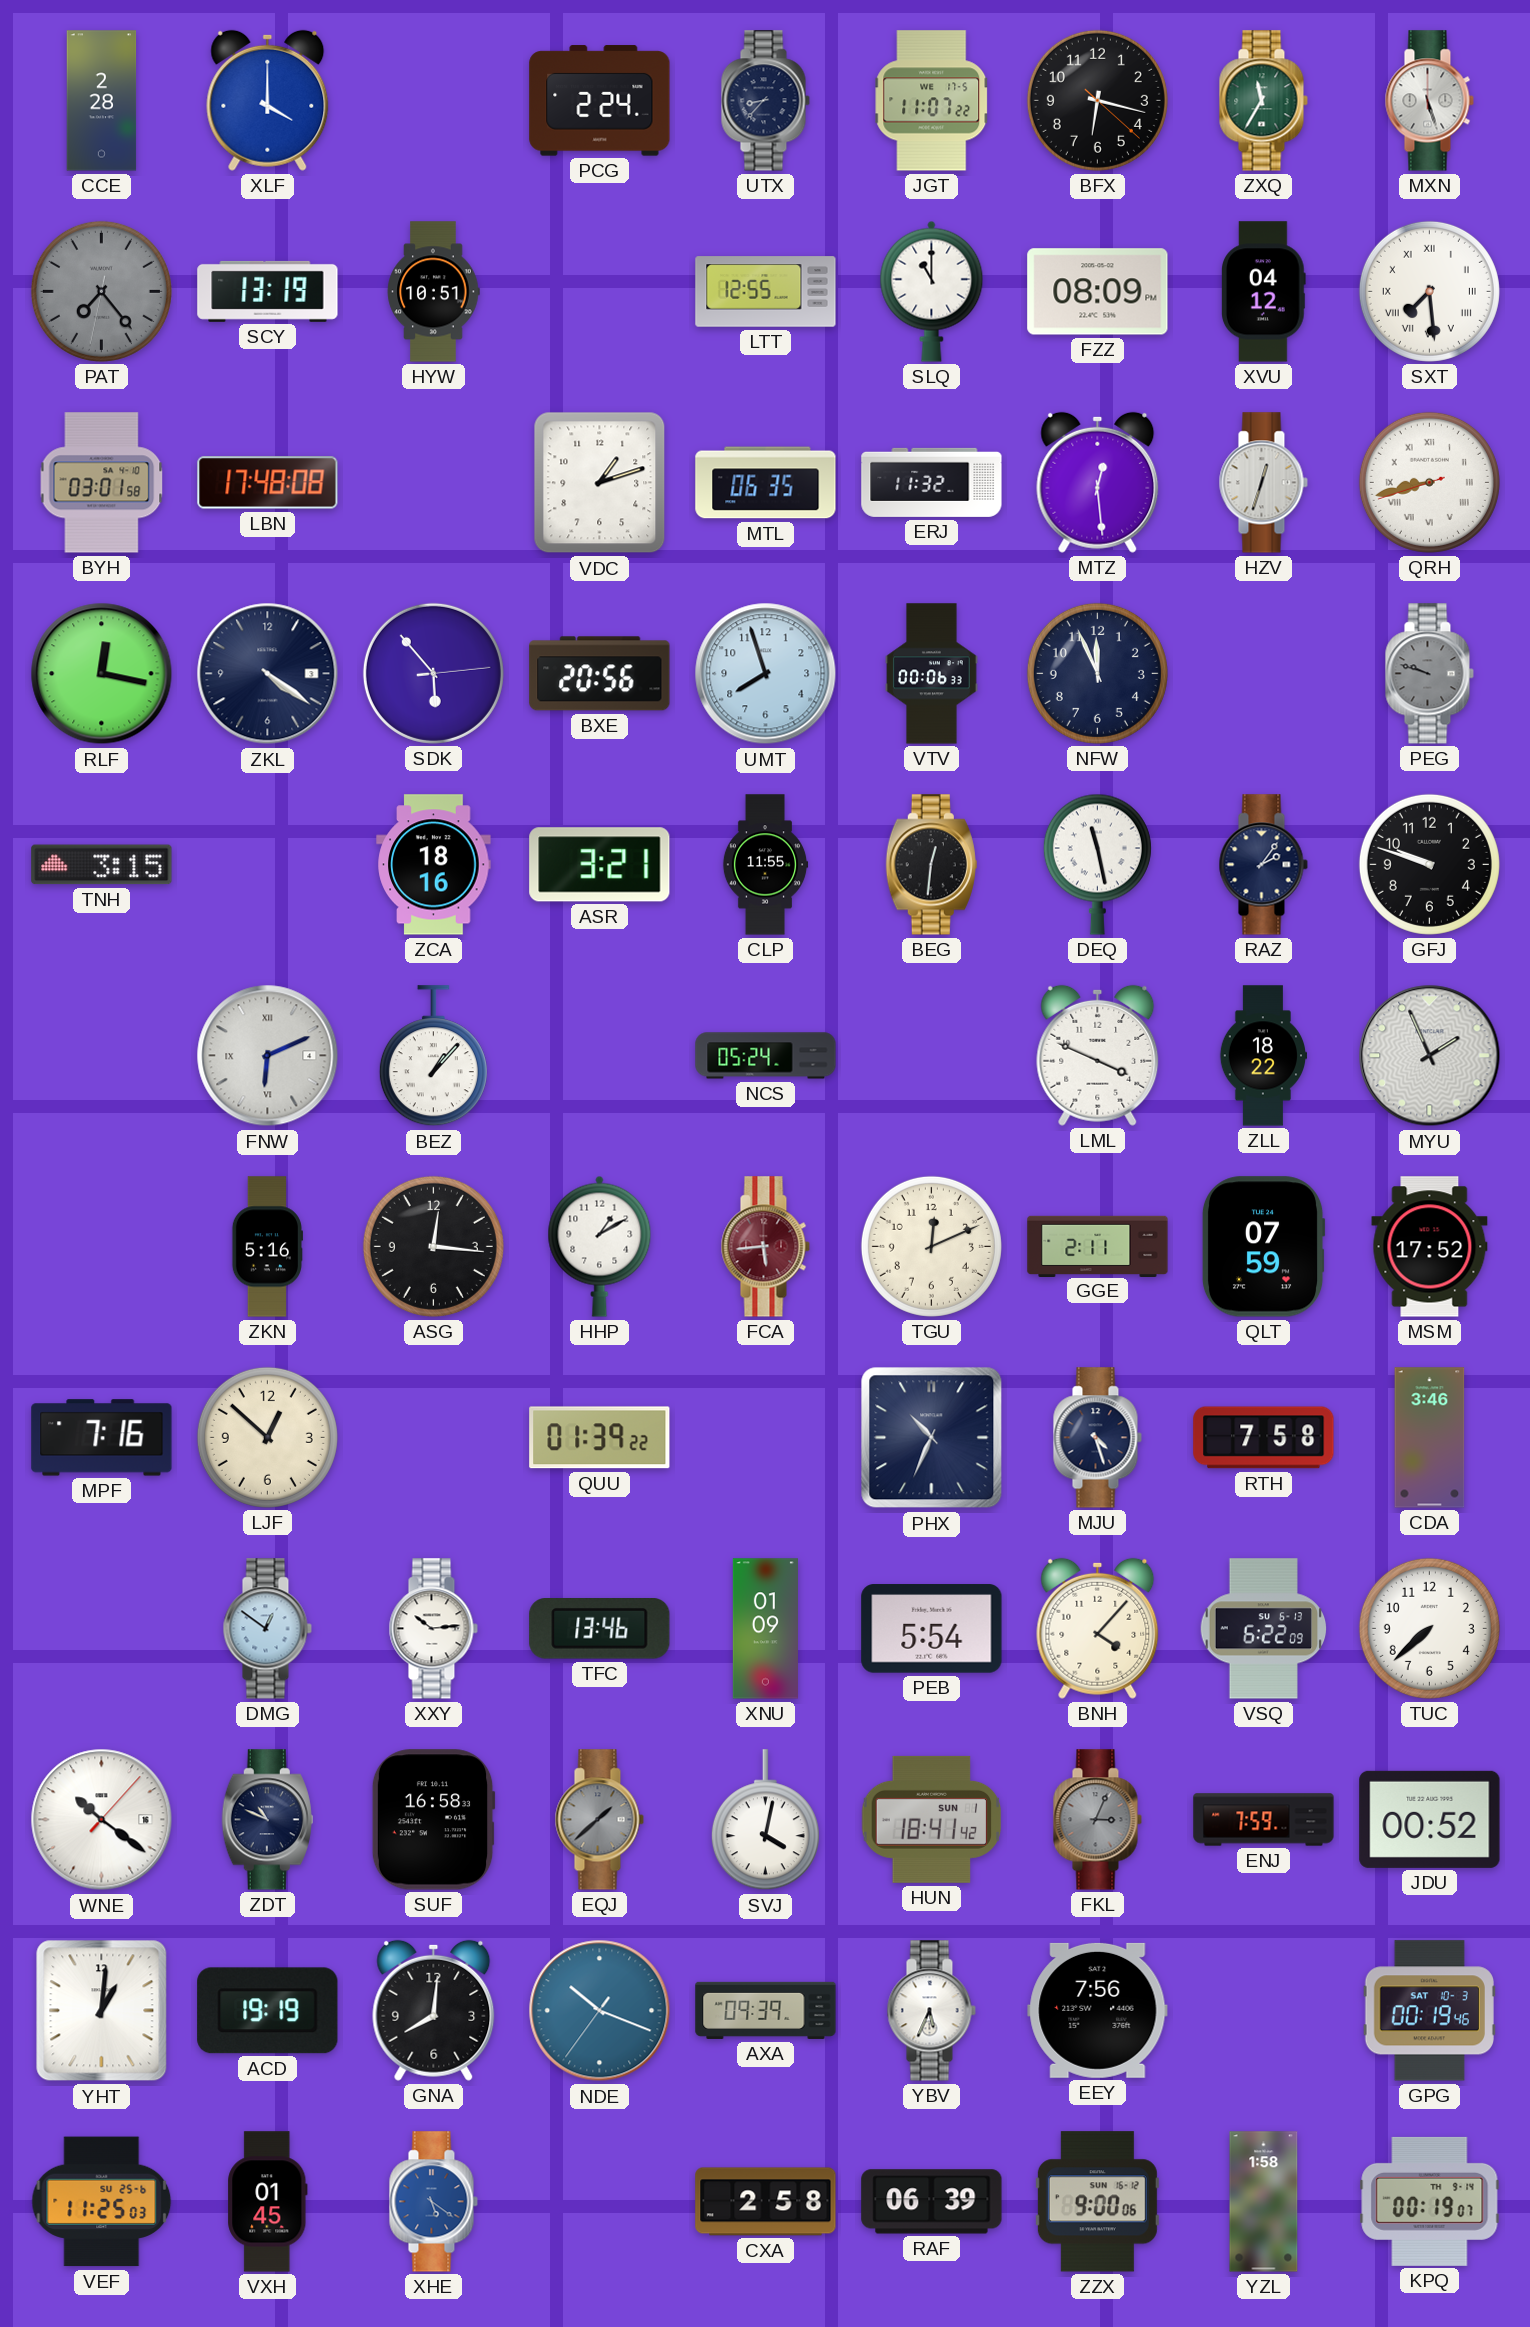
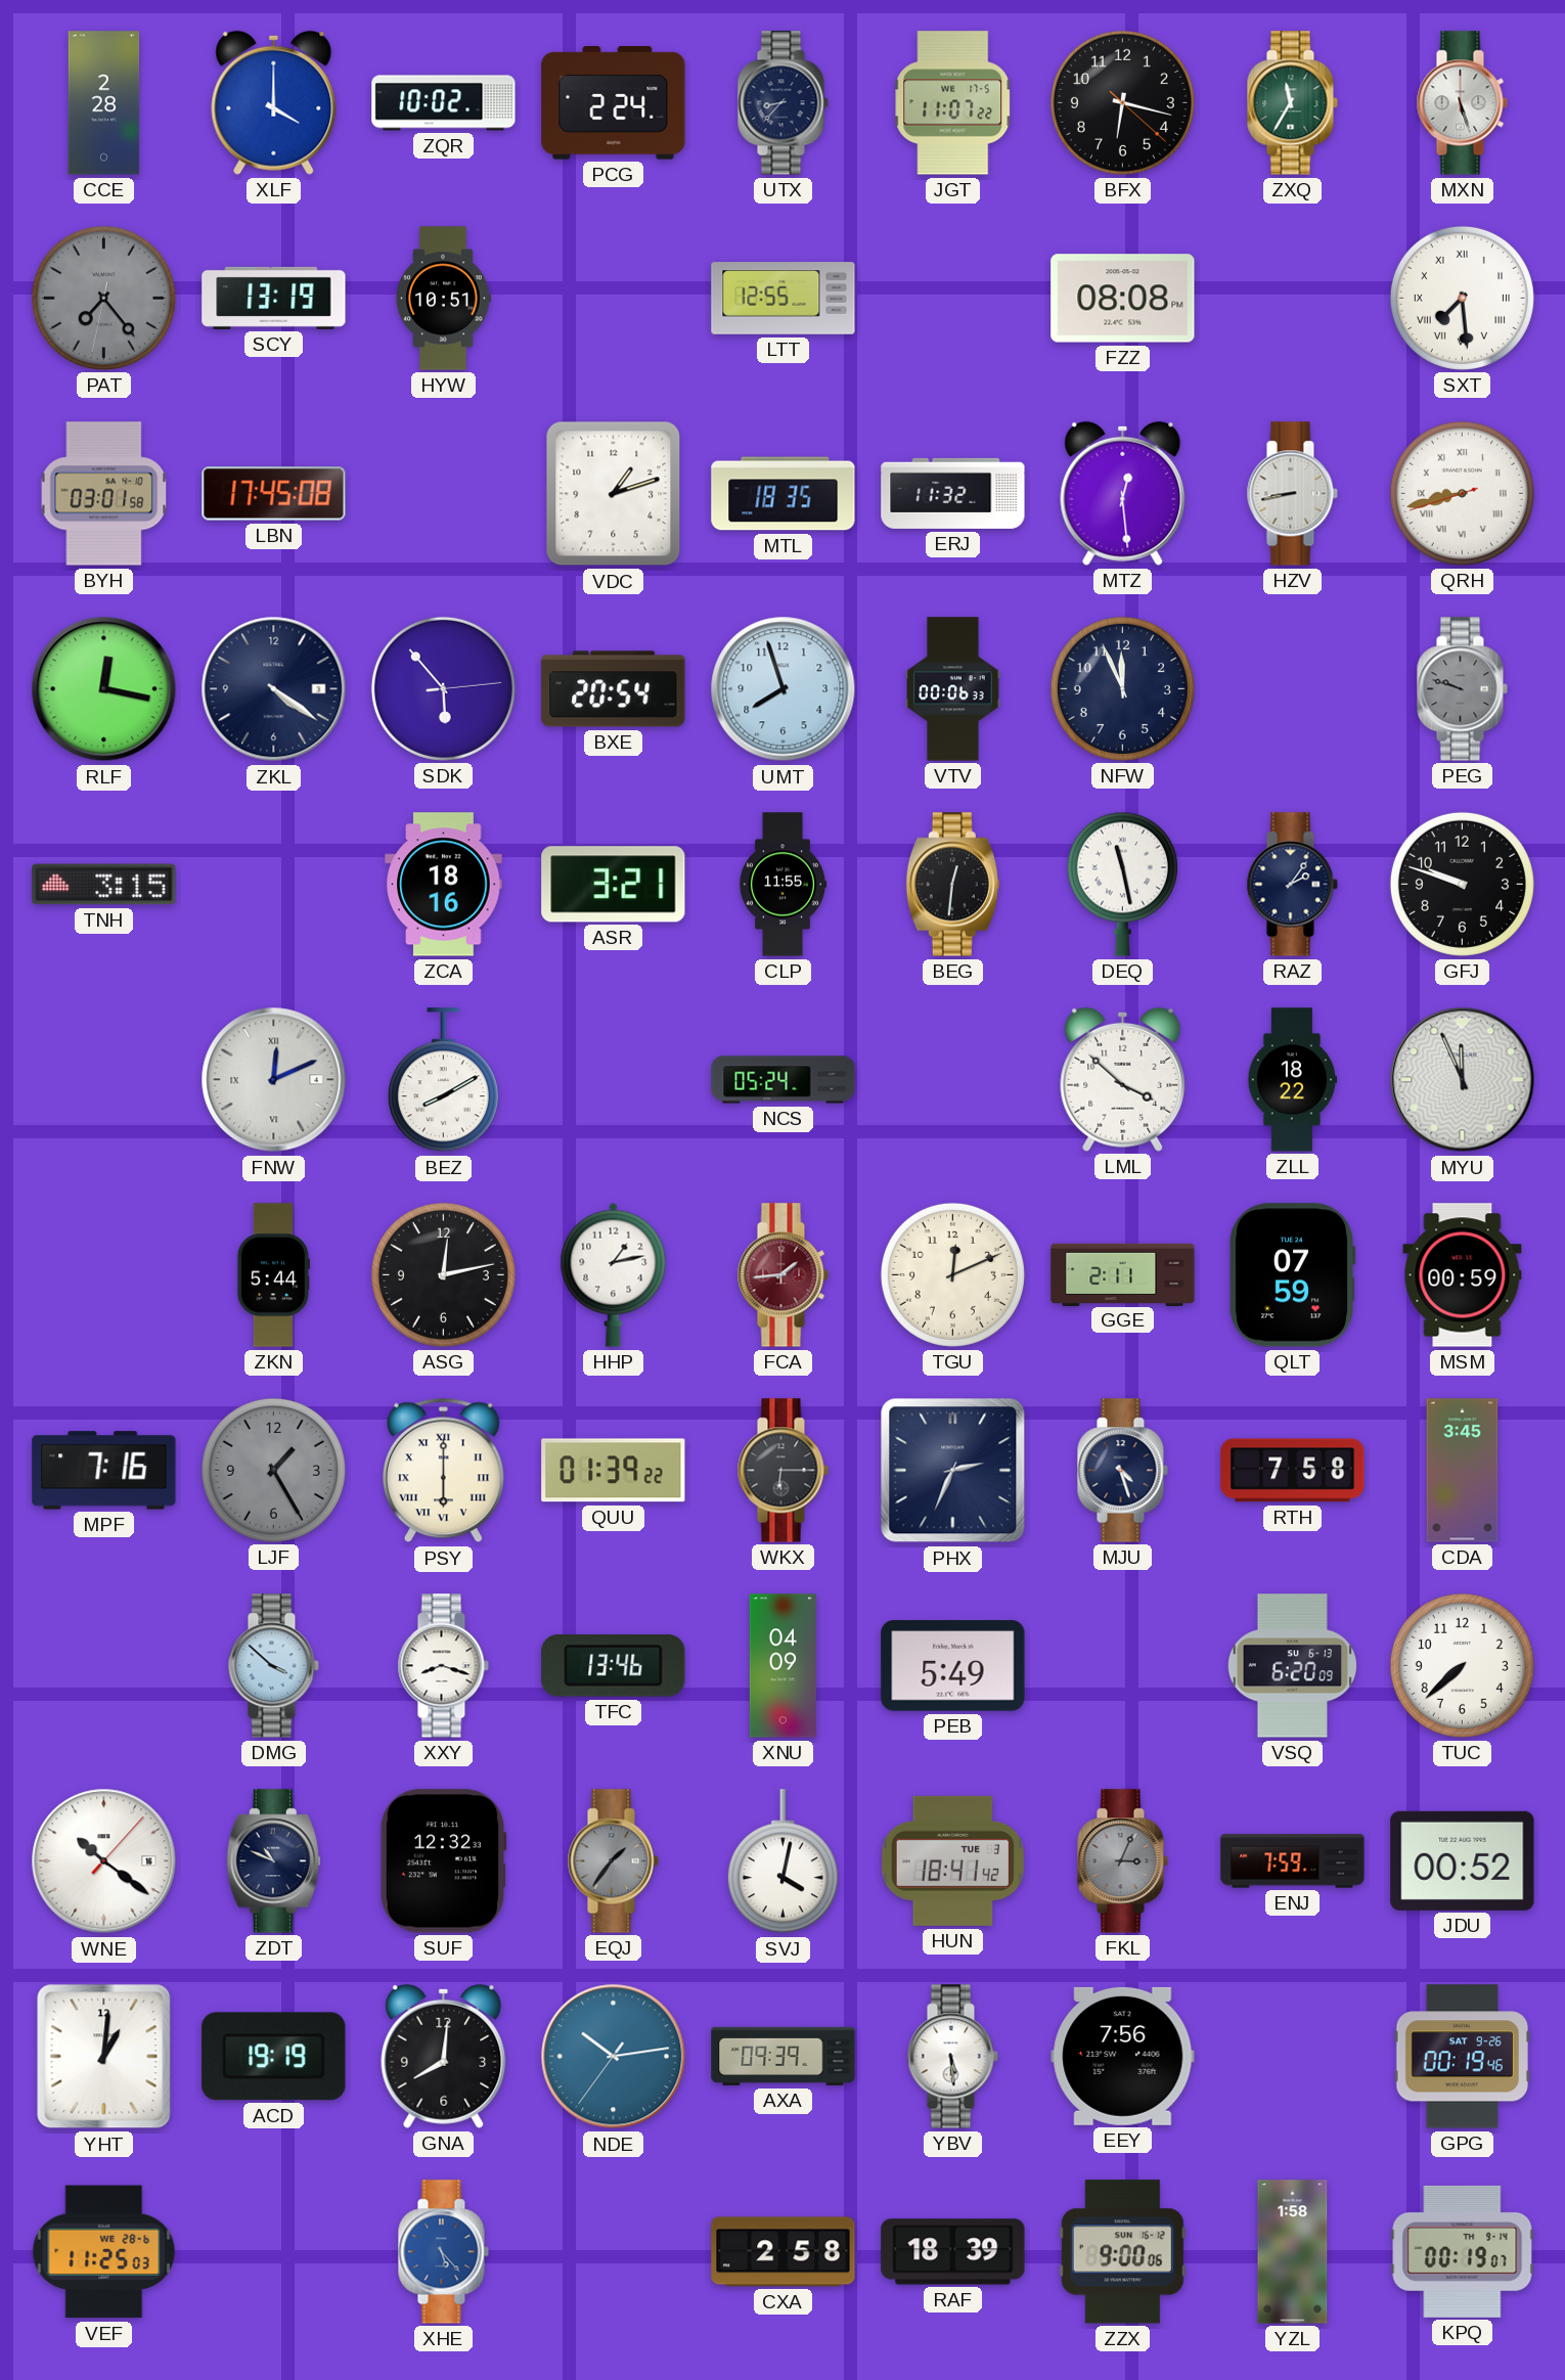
ZQR: none -> 10:02
SLQ: 11:00 -> none
FZZ: 08:09 -> 08:08
XVU: 04:12 -> none
LBN: 17:48 -> 17:45
MTL: 06:35 -> 18:35
HZV: 12:33 -> 8:43
BXE: 20:56 -> 20:54
FNW: 6:11 -> 12:11
BEZ: 1:07 -> 8:10
LML: 3:49 -> 3:52
MYU: 1:56 -> 11:56
ZKN: 5:16 -> 5:44
ASG: 12:16 -> 12:13
HHP: 1:10 -> 1:13
FCA: 5:44 -> 1:44
MSM: 17:52 -> 00:59
LJF: 12:52 -> 1:25
LJF dial: cream -> grey
PSY: none -> 6:00
WKX: none -> 6:15
PHX: 10:34 -> 2:34
CDA: 3:46 -> 3:45
DMG: 12:51 -> 3:52
XXY: 10:14 -> 8:18
XNU: 01:09 -> 04:09
PEB: 5:54 -> 5:49
BNH: 4:07 -> none
VSQ: 6:22 -> 6:20
SUF: 16:58 -> 12:32
EQJ: 1:38 -> 1:36
HUN date: SUN 1 -> TUE 3
NDE: 10:18 -> 10:13
YBV: 5:34 -> 5:29
GPG date: SAT 10-3 -> SAT 9-26
VEF date: SU 25-6 -> WE 28-6
VXH: 01:45 -> none
XHE: 5:21 -> 5:23
RAF: 06:39 -> 18:39
